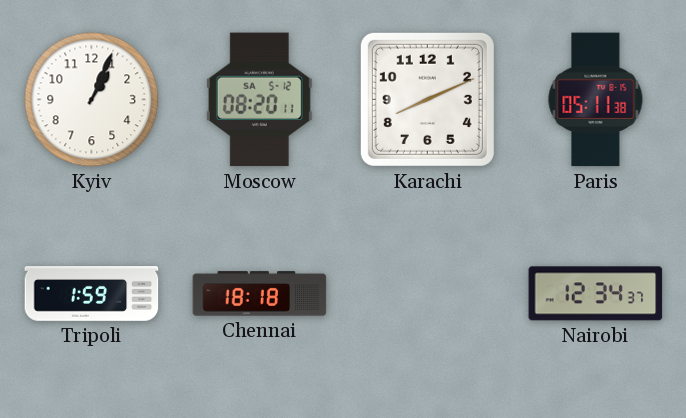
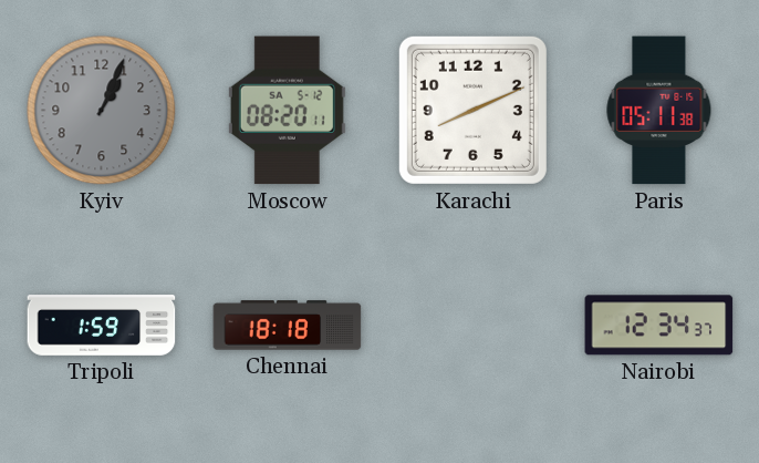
Kyiv dial: white -> grey
